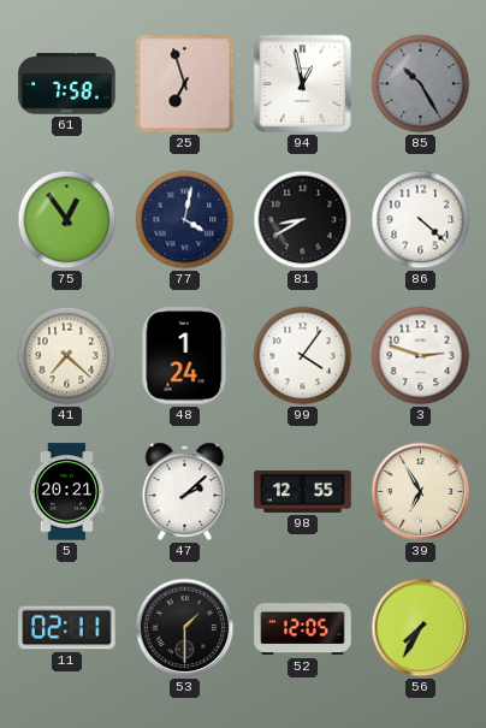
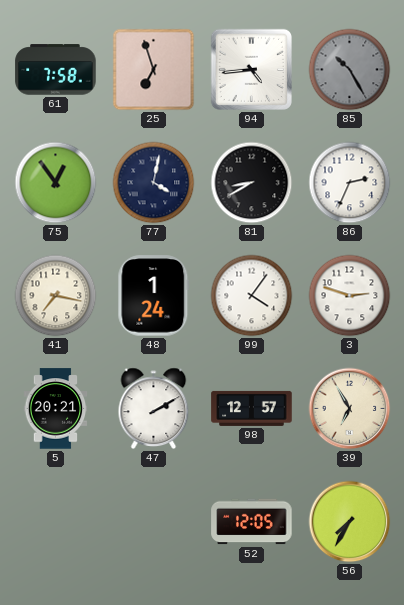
94: 12:58 -> 4:44
86: 4:22 -> 2:34
41: 7:22 -> 7:17
47: 2:08 -> 2:10
98: 12:55 -> 12:57
11: 02:11 -> none
53: 1:30 -> none
